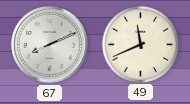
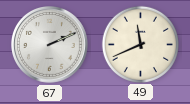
67: 8:11 -> 2:11
